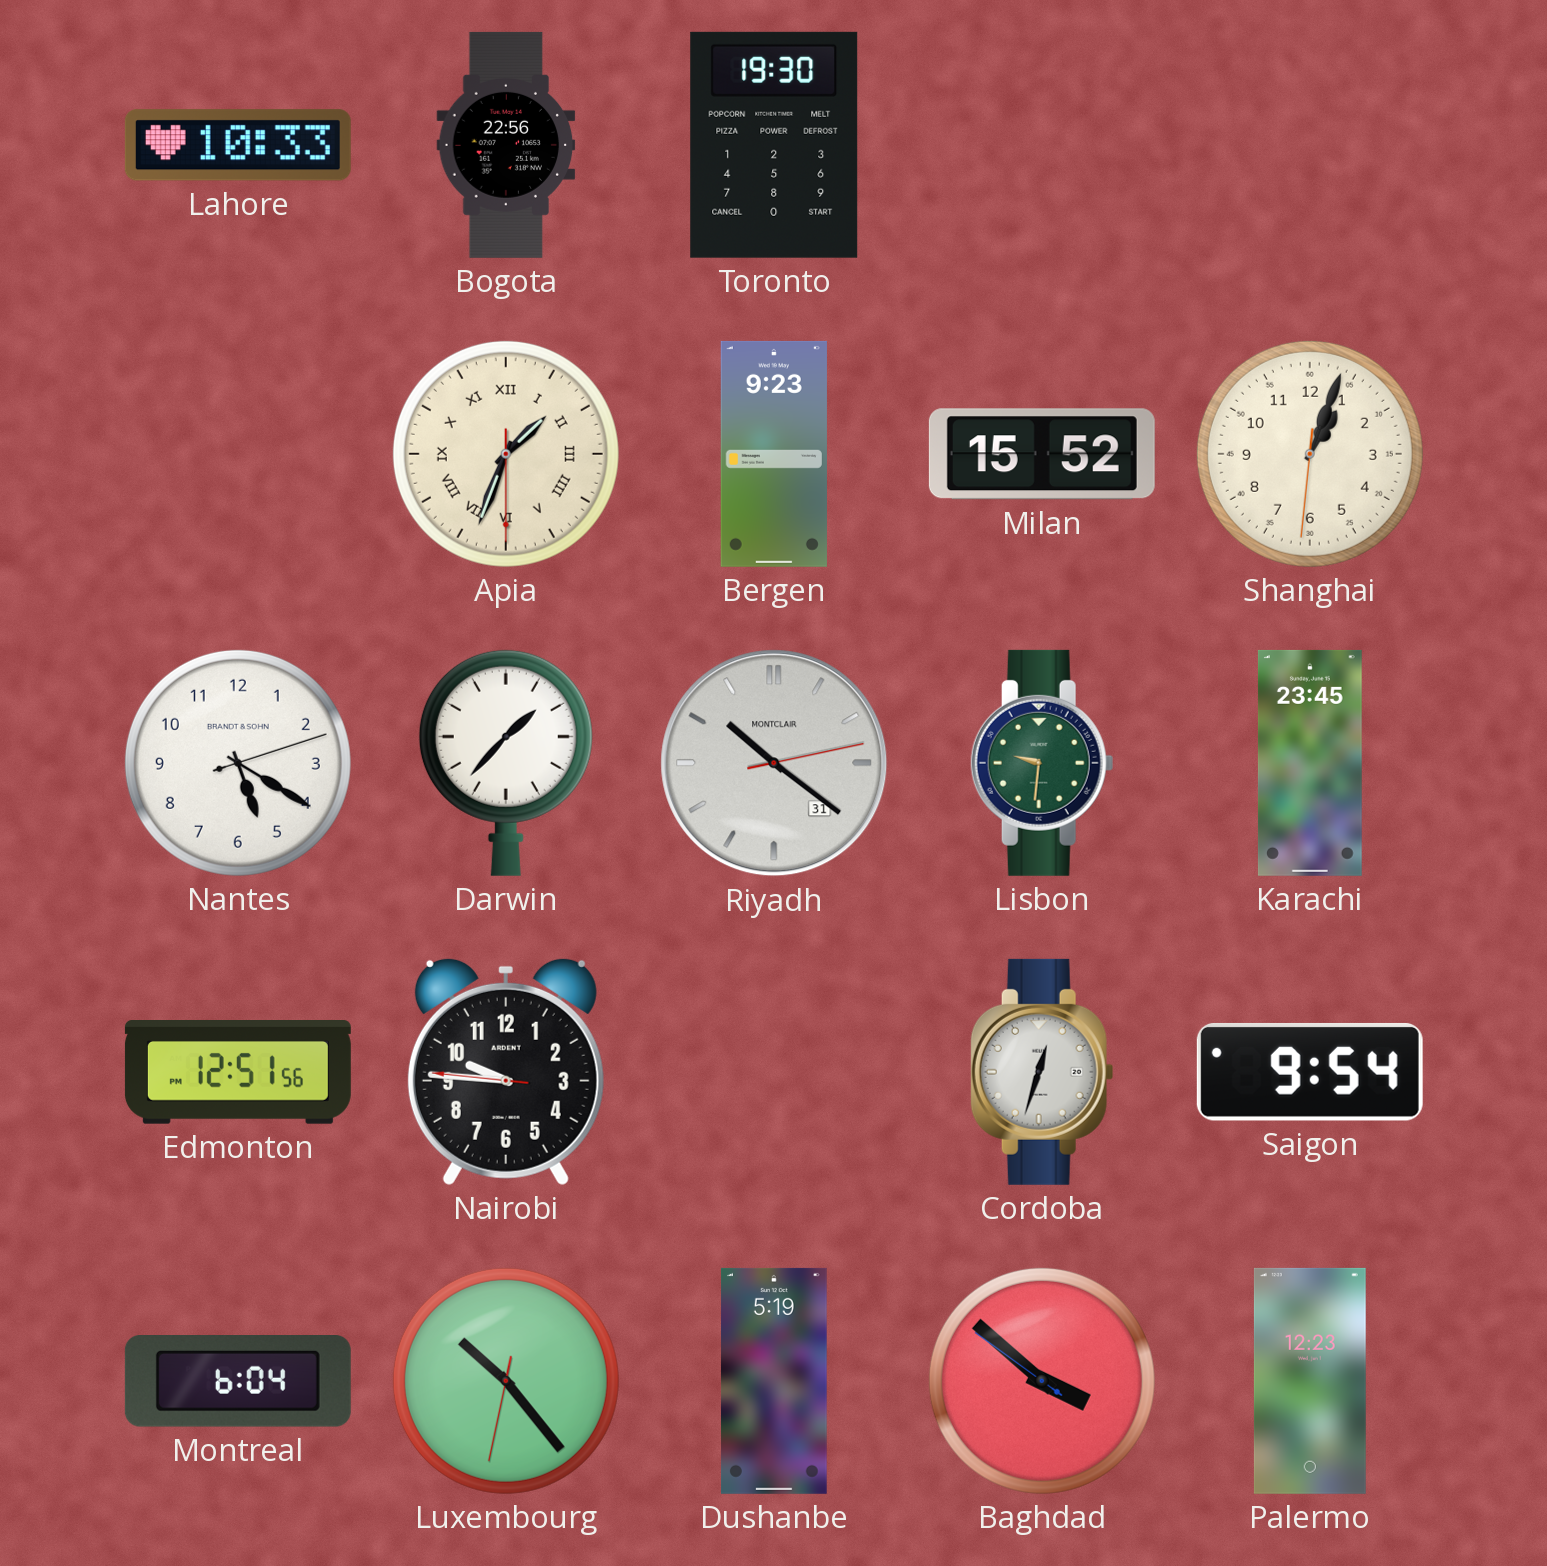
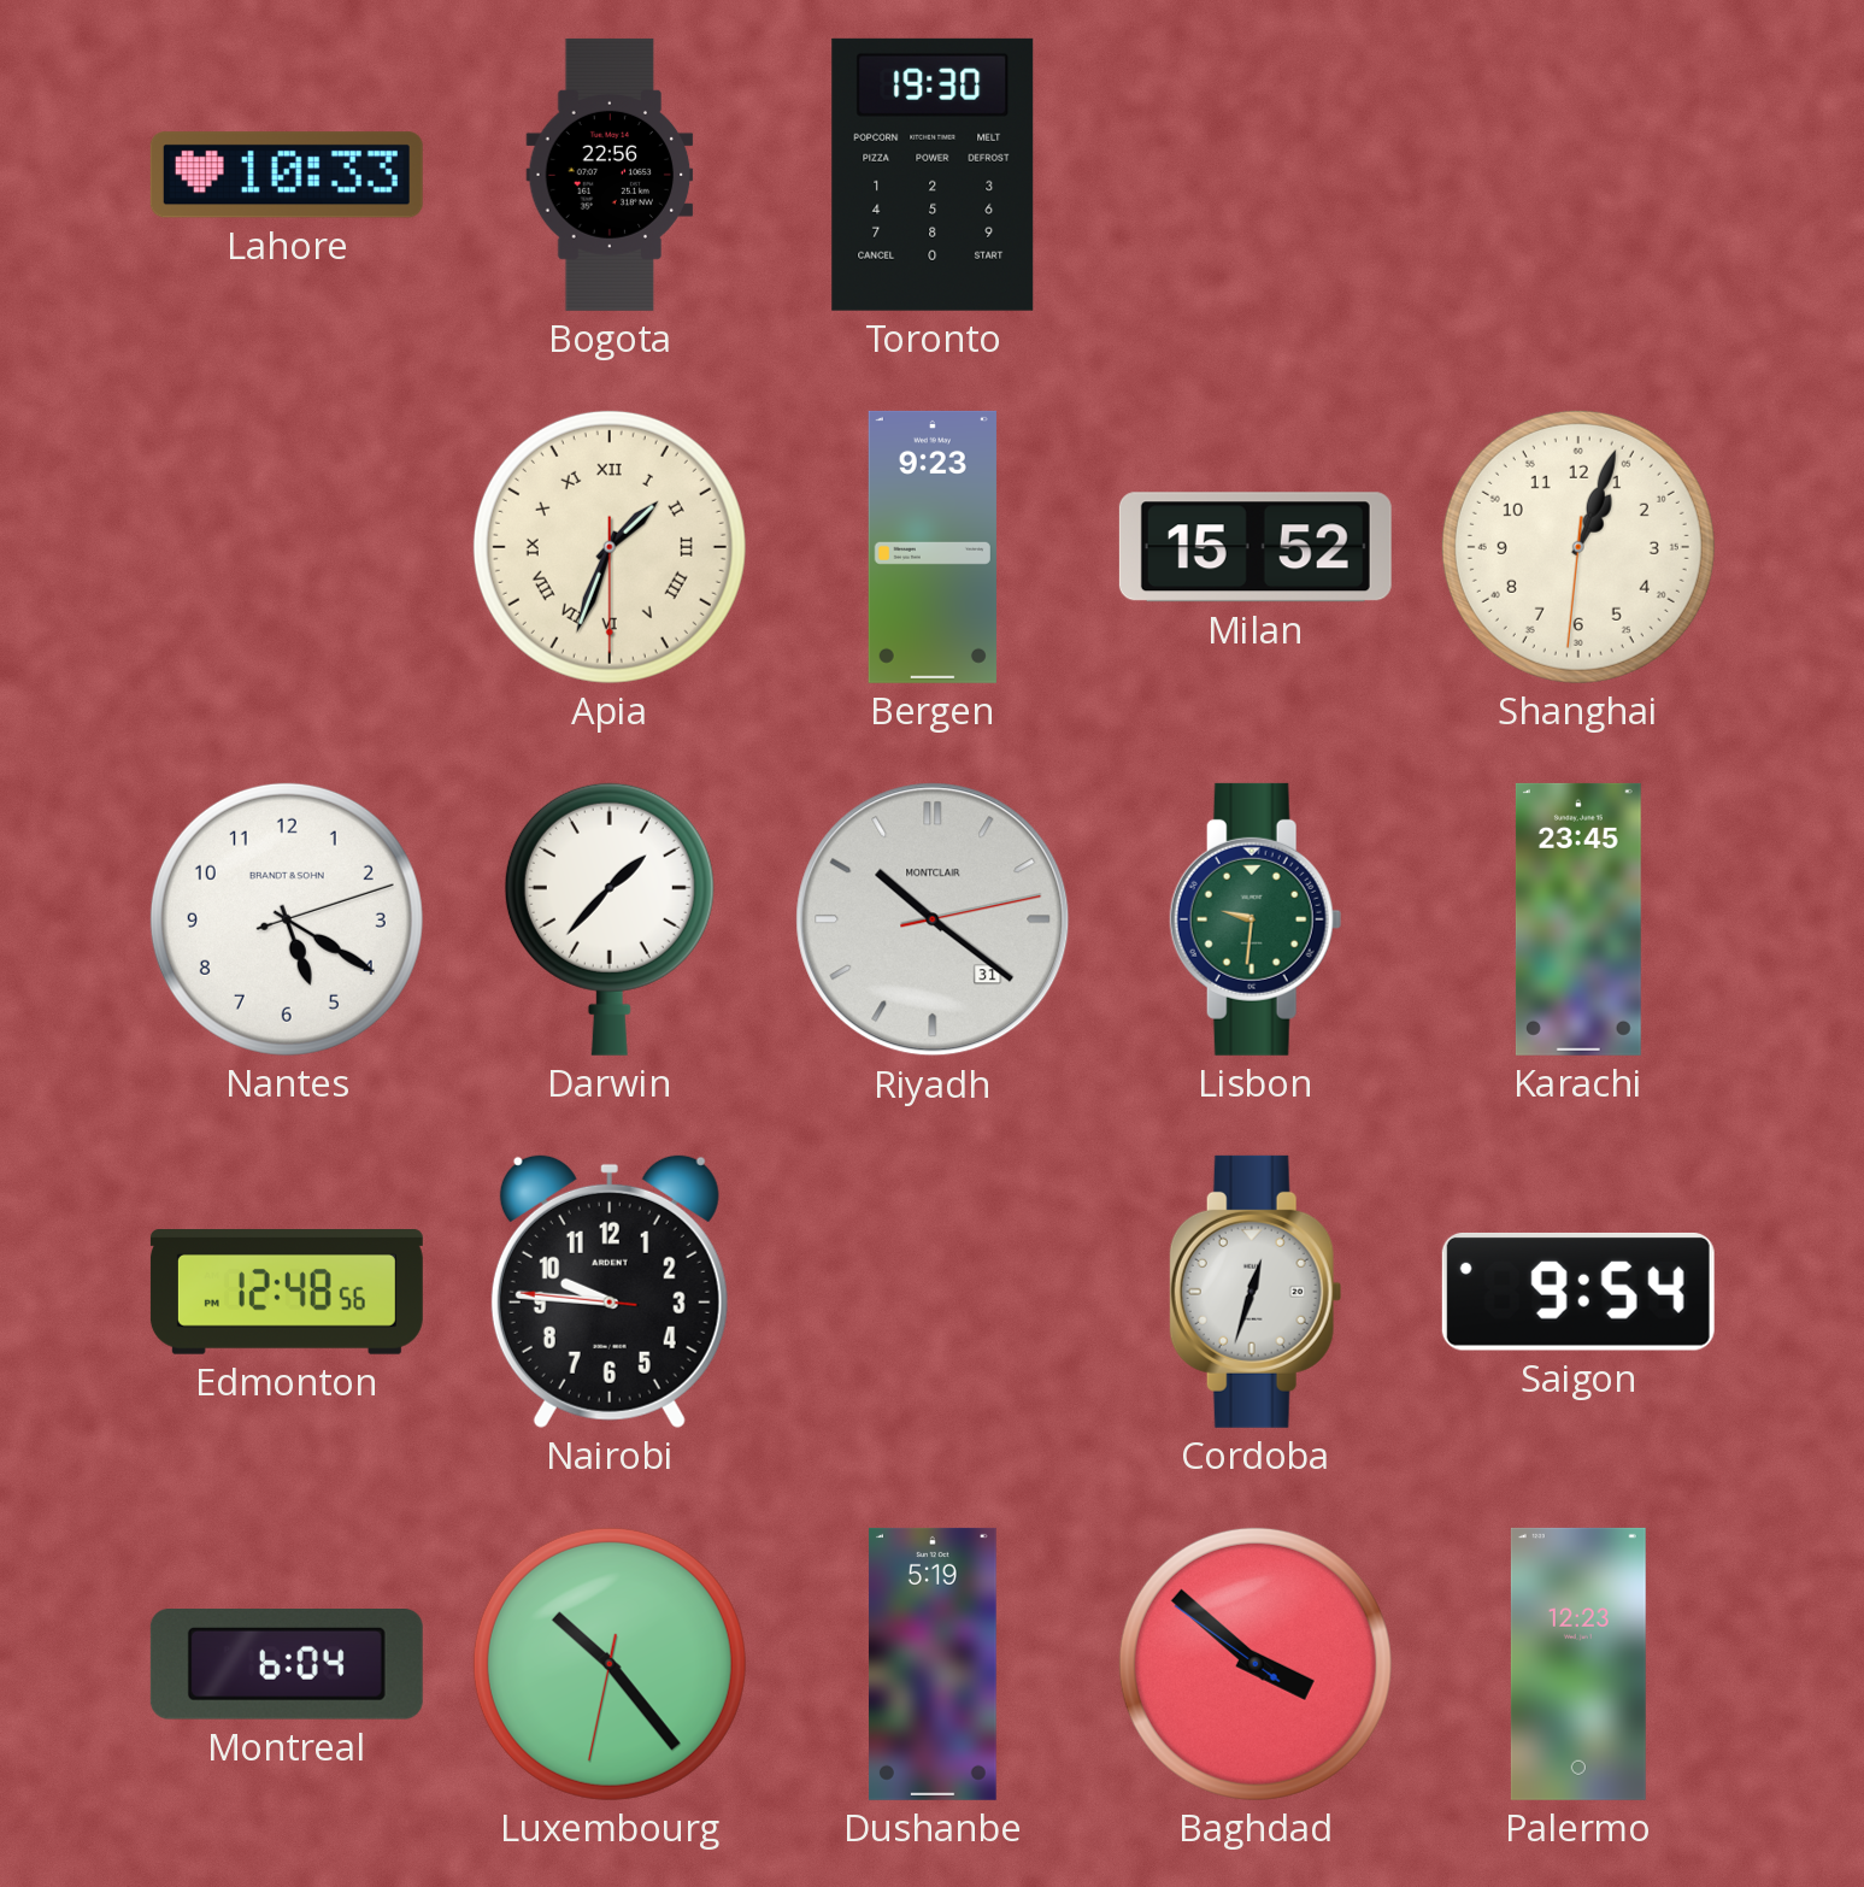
Edmonton: 12:51 -> 12:48
